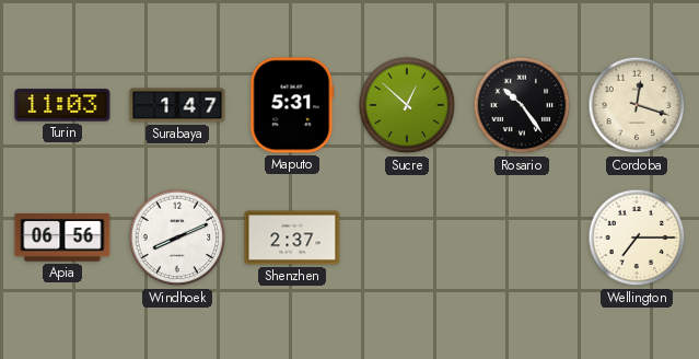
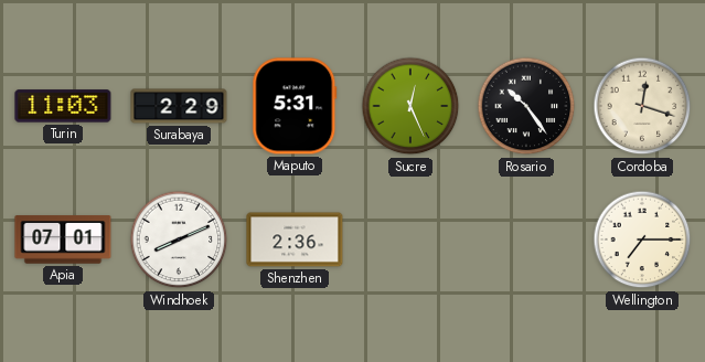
Surabaya: 1:47 -> 2:29
Sucre: 12:52 -> 12:26
Apia: 06:56 -> 07:01
Shenzhen: 2:37 -> 2:36
